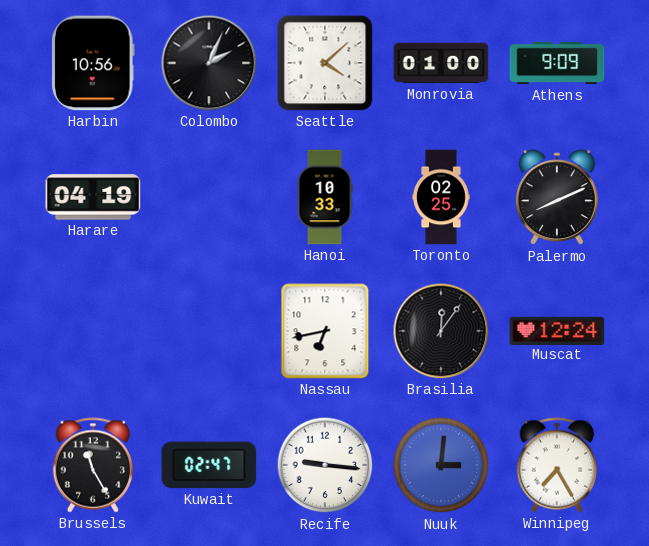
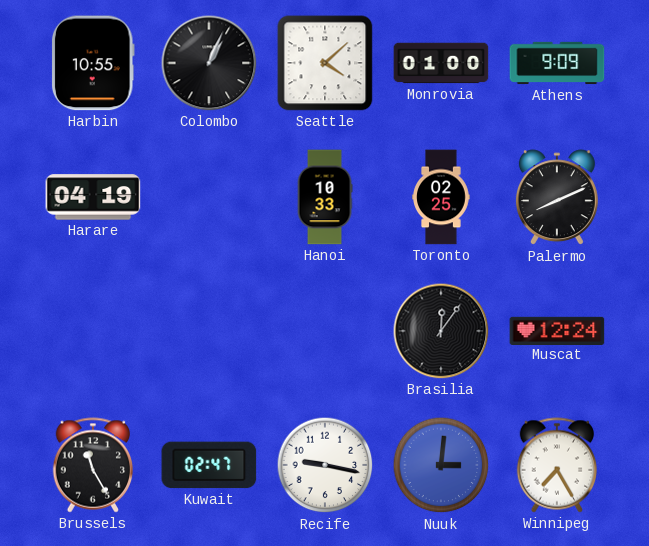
Harbin: 10:56 -> 10:55
Colombo: 2:04 -> 1:04
Nassau: 6:43 -> none
Recife: 9:16 -> 9:17
